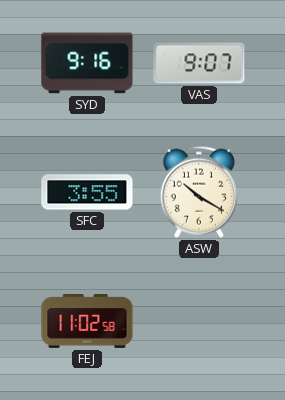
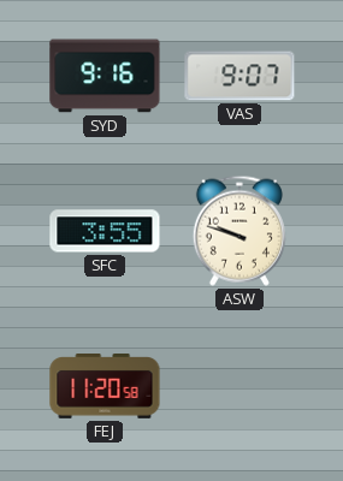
ASW: 10:20 -> 9:48
FEJ: 11:02 -> 11:20
